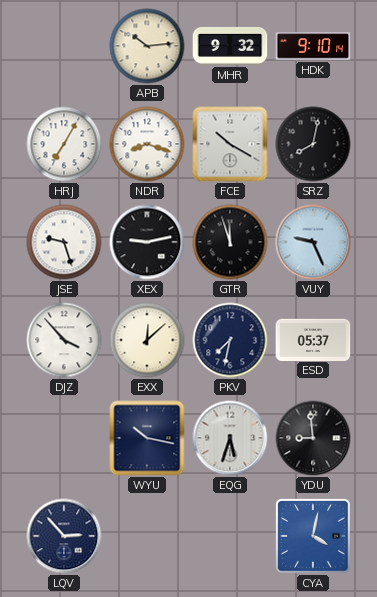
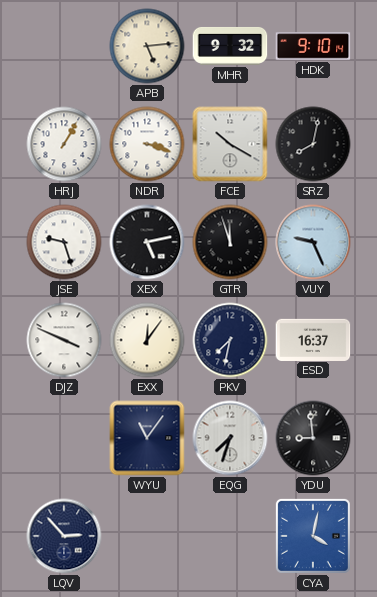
APB: 10:14 -> 5:14
HRJ: 7:05 -> 1:05
NDR: 8:18 -> 3:18
XEX: 9:13 -> 5:13
DJZ: 3:53 -> 3:49
EXX: 12:08 -> 12:06
ESD: 05:37 -> 16:37
WYU: 10:17 -> 11:06
EQG: 5:33 -> 7:33
